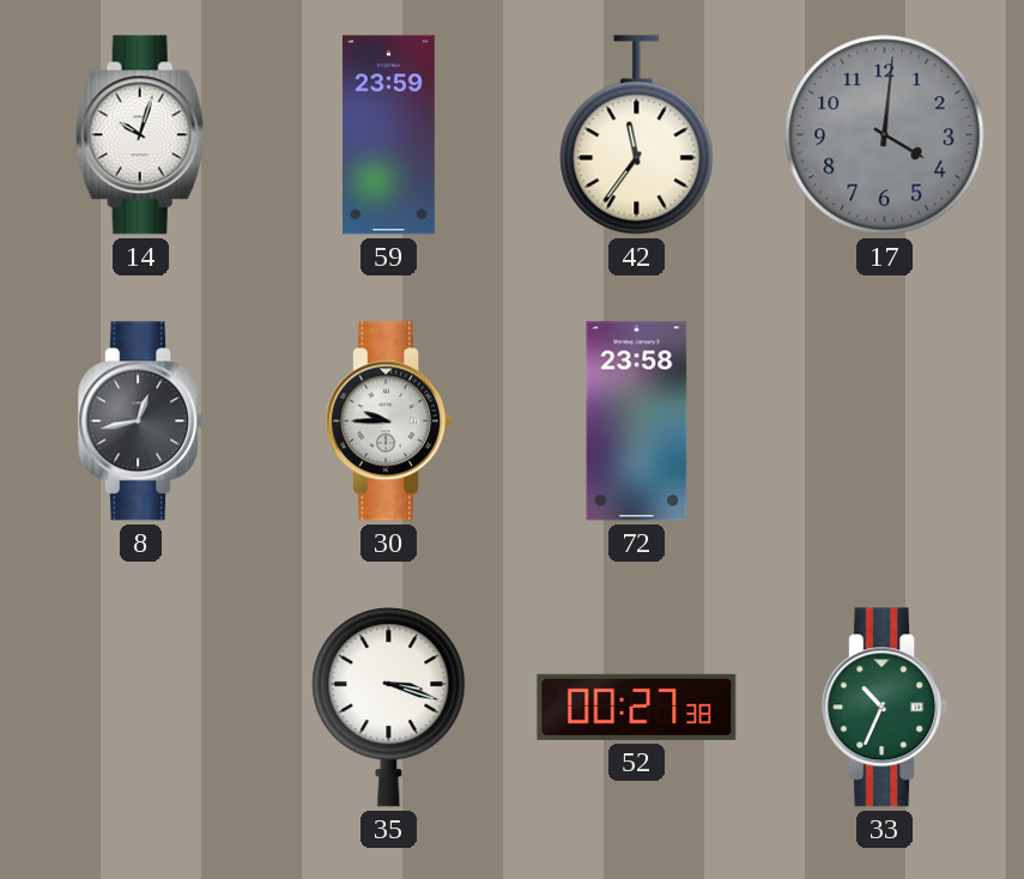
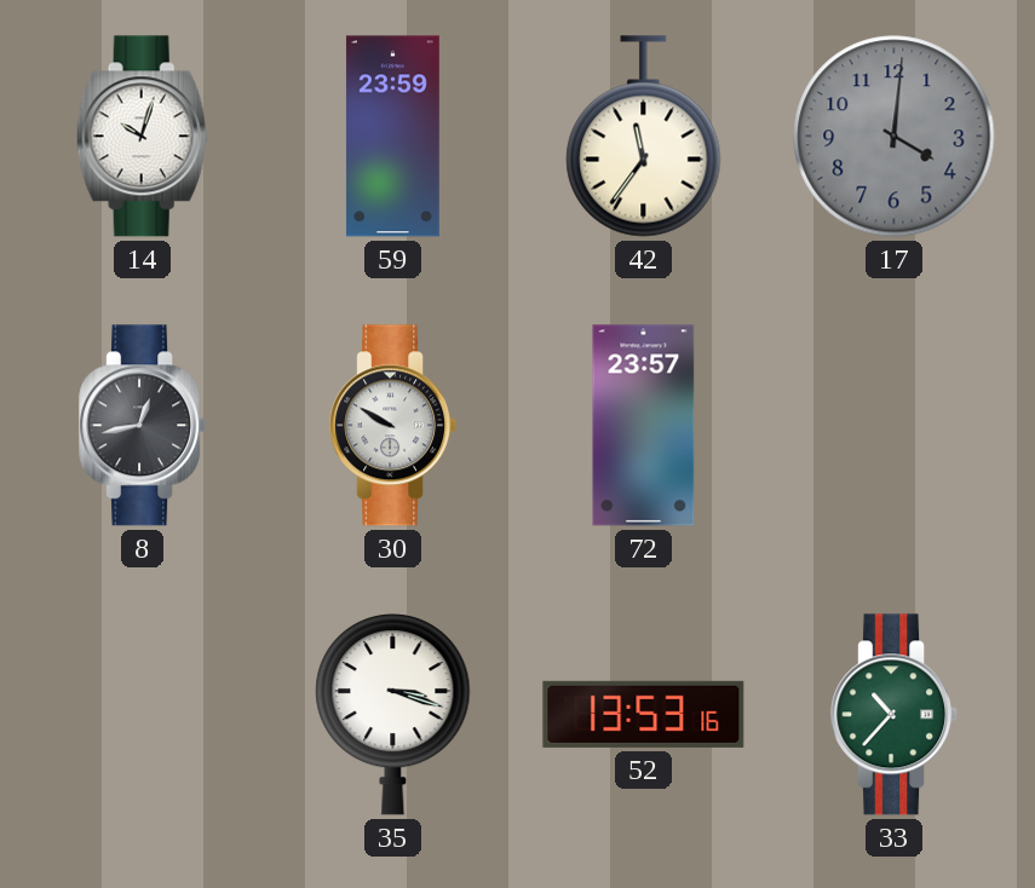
30: 9:45 -> 9:50
72: 23:58 -> 23:57
52: 00:27 -> 13:53
33: 10:34 -> 10:37
